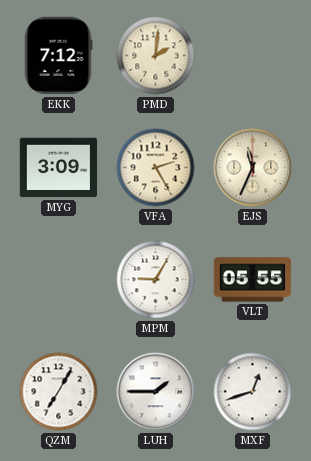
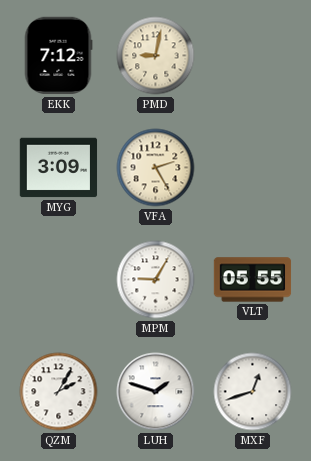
PMD: 2:01 -> 9:02
EJS: 11:34 -> none
QZM: 7:05 -> 2:05
LUH: 1:45 -> 1:48
